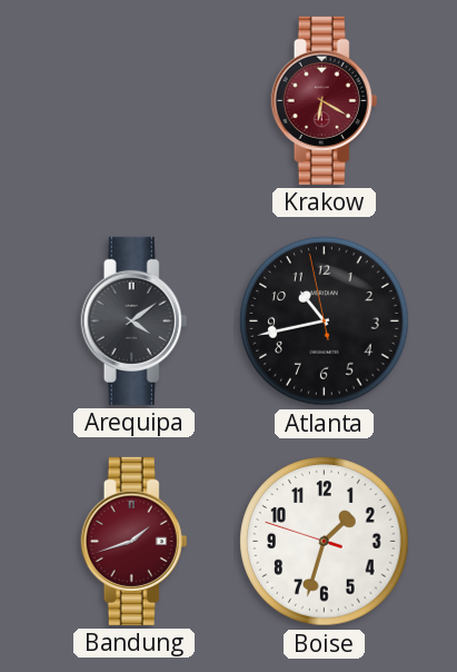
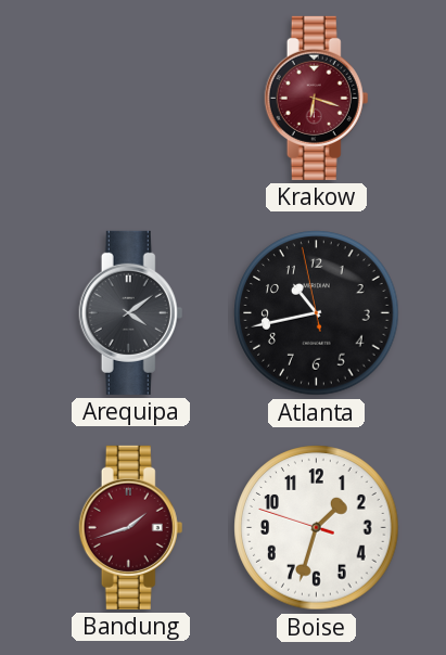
Krakow: 6:20 -> 6:18
